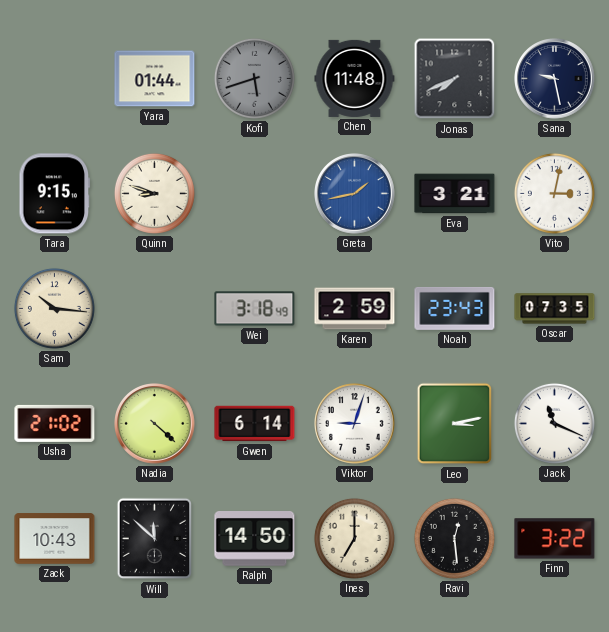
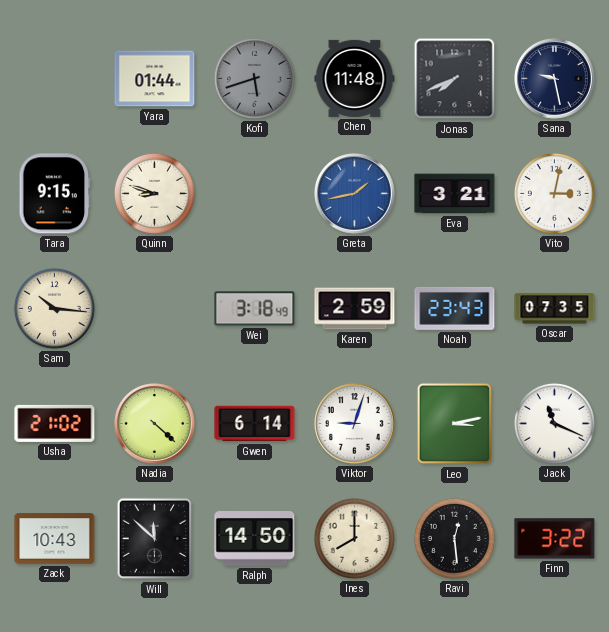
Ines: 7:00 -> 8:00
